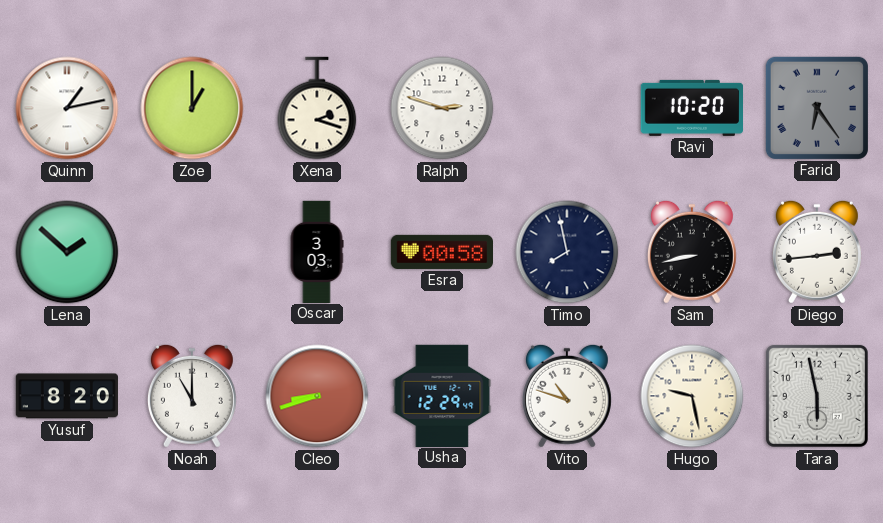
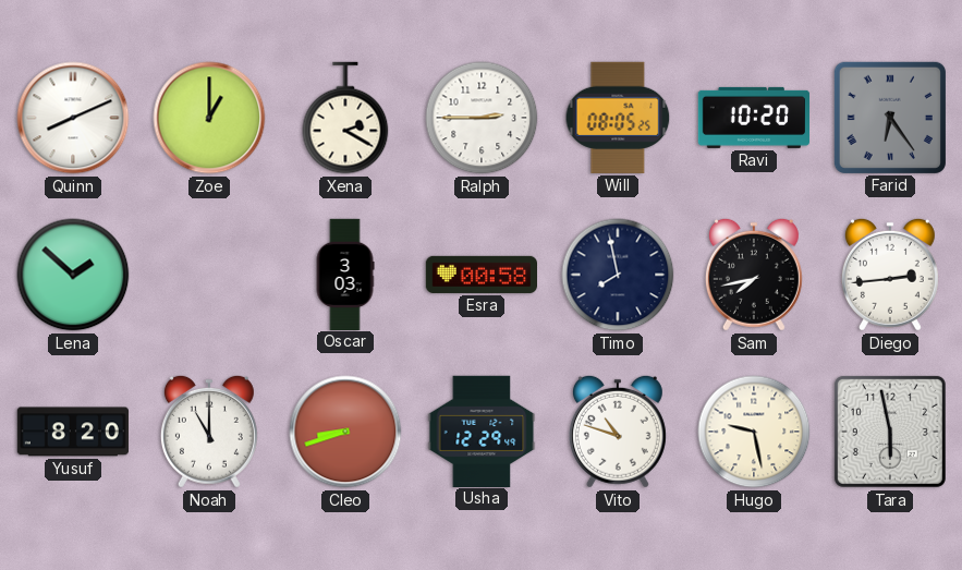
Quinn: 1:13 -> 8:11
Xena: 2:18 -> 2:20
Ralph: 2:48 -> 2:45
Will: none -> 08:05
Sam: 8:43 -> 7:43
